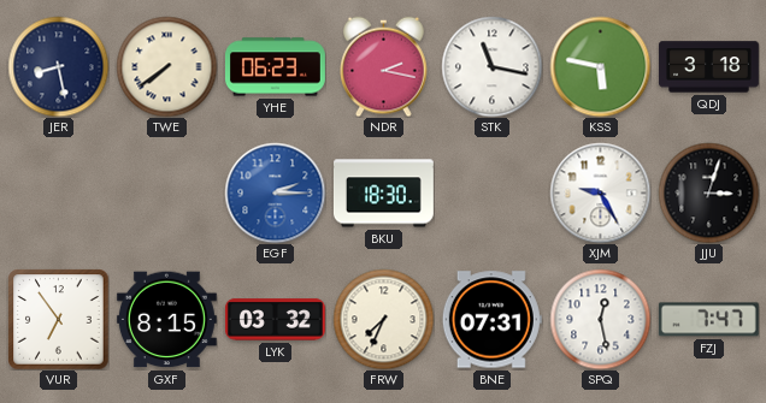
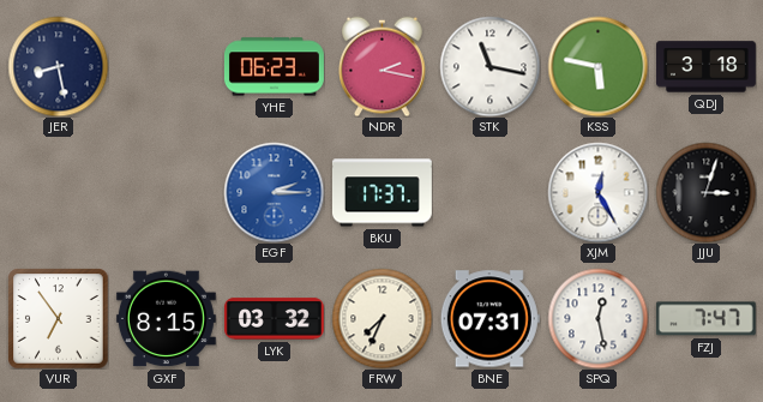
TWE: 7:39 -> none
BKU: 18:30 -> 17:37
XJM: 9:25 -> 12:25
